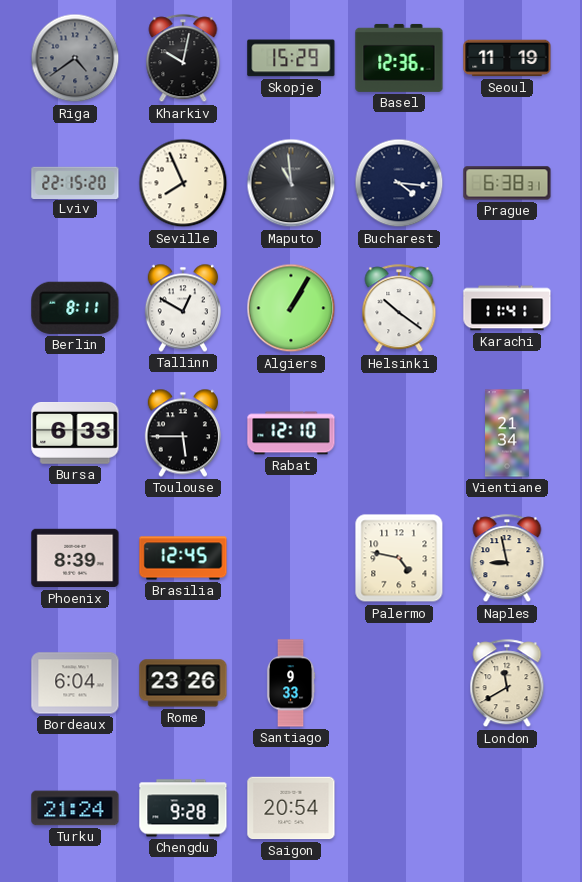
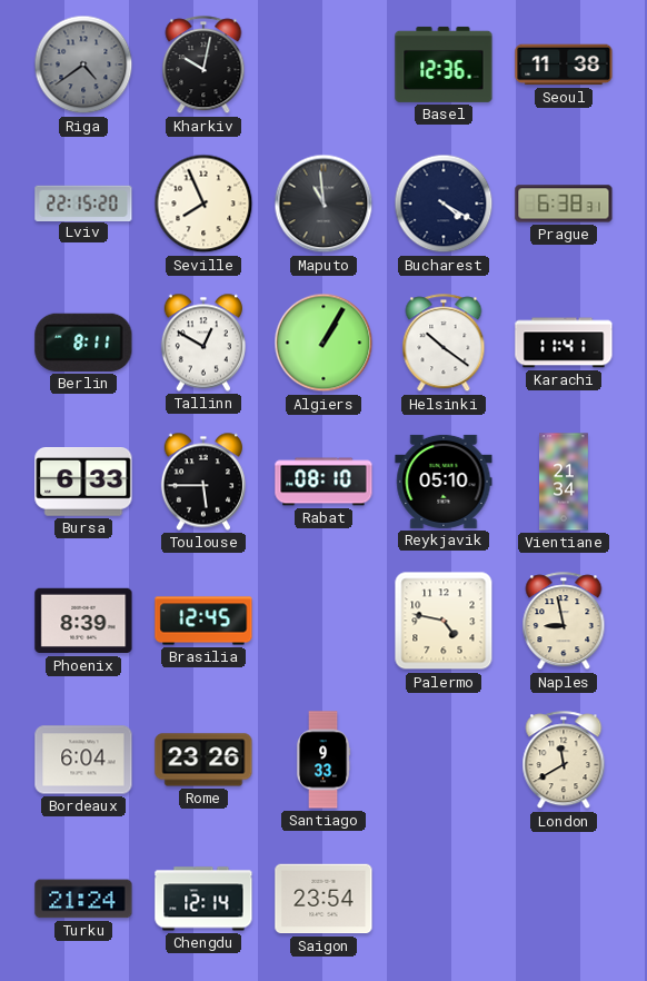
Skopje: 15:29 -> none
Seoul: 11:19 -> 11:38
Bucharest: 4:16 -> 4:20
Rabat: 12:10 -> 08:10
Reykjavik: none -> 05:10
Chengdu: 9:28 -> 12:14
Saigon: 20:54 -> 23:54
